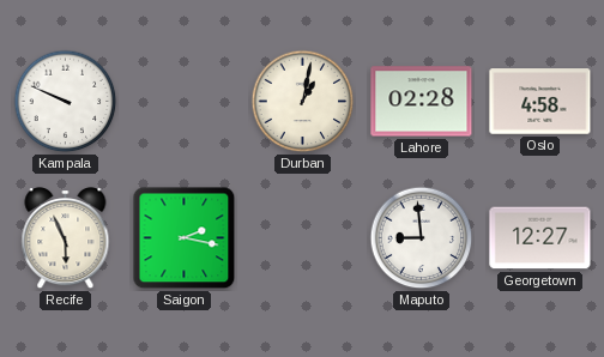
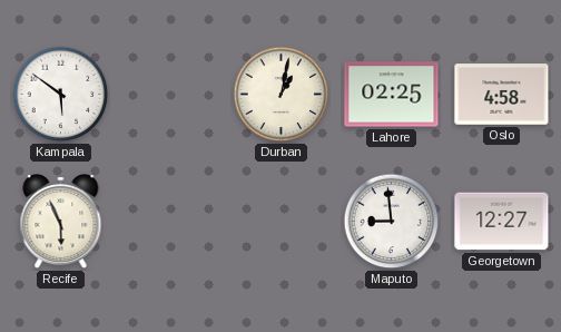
Kampala: 9:49 -> 5:51
Lahore: 02:28 -> 02:25
Saigon: 2:17 -> none
